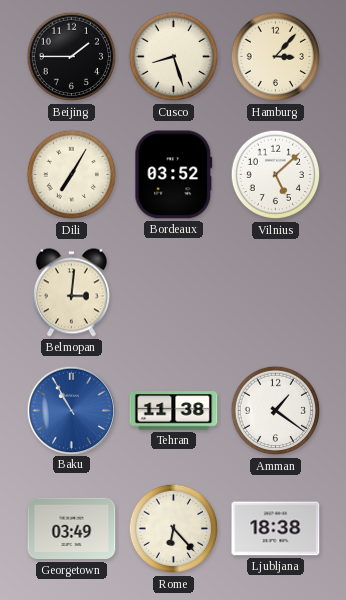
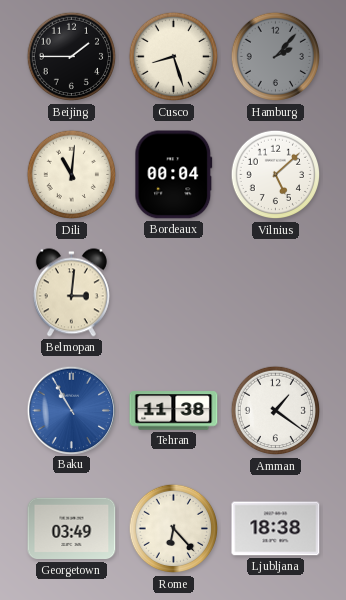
Hamburg: 3:07 -> 2:07
Hamburg dial: cream -> grey
Dili: 7:05 -> 11:01
Bordeaux: 03:52 -> 00:04
